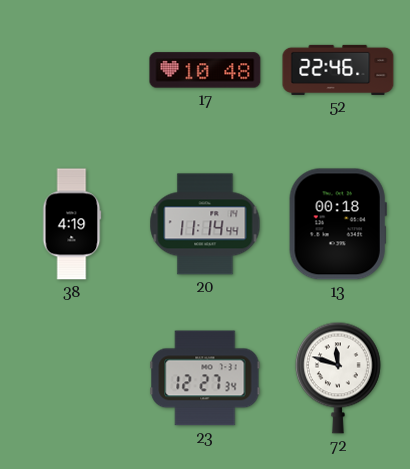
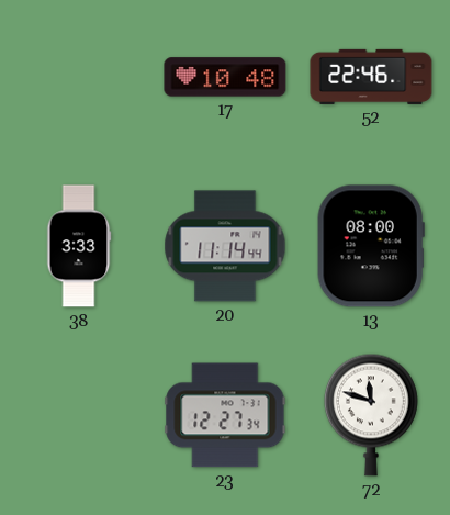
38: 4:19 -> 3:33
13: 00:18 -> 08:00
